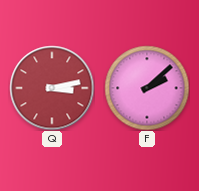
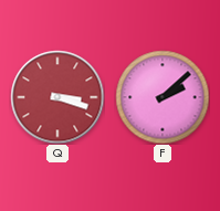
Q: 3:13 -> 3:18
